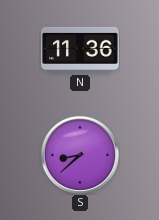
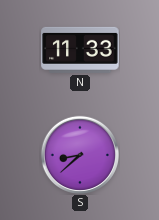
N: 11:36 -> 11:33
